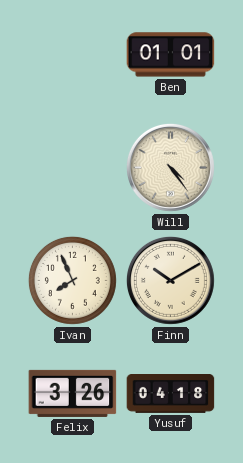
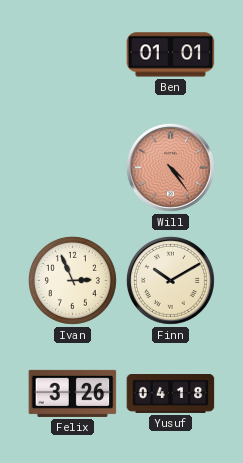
Will dial: cream -> salmon
Ivan: 7:56 -> 2:56
